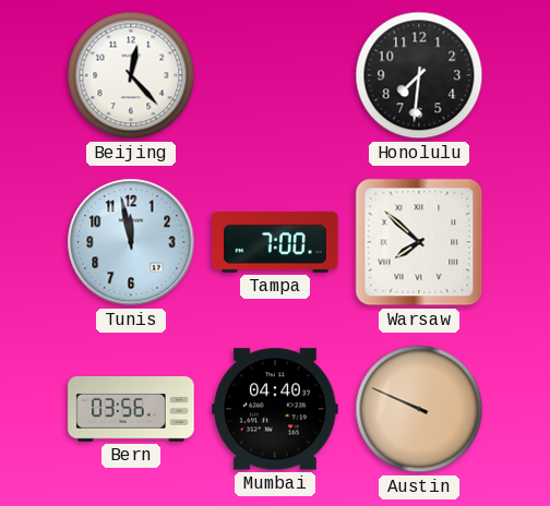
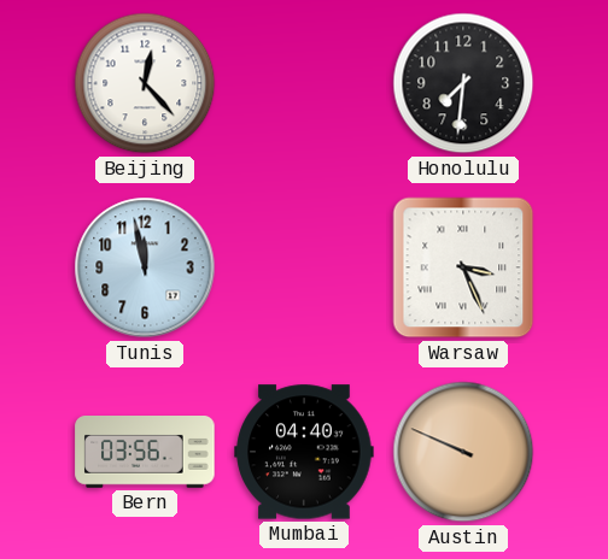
Tampa: 7:00 -> none
Warsaw: 7:52 -> 3:26
